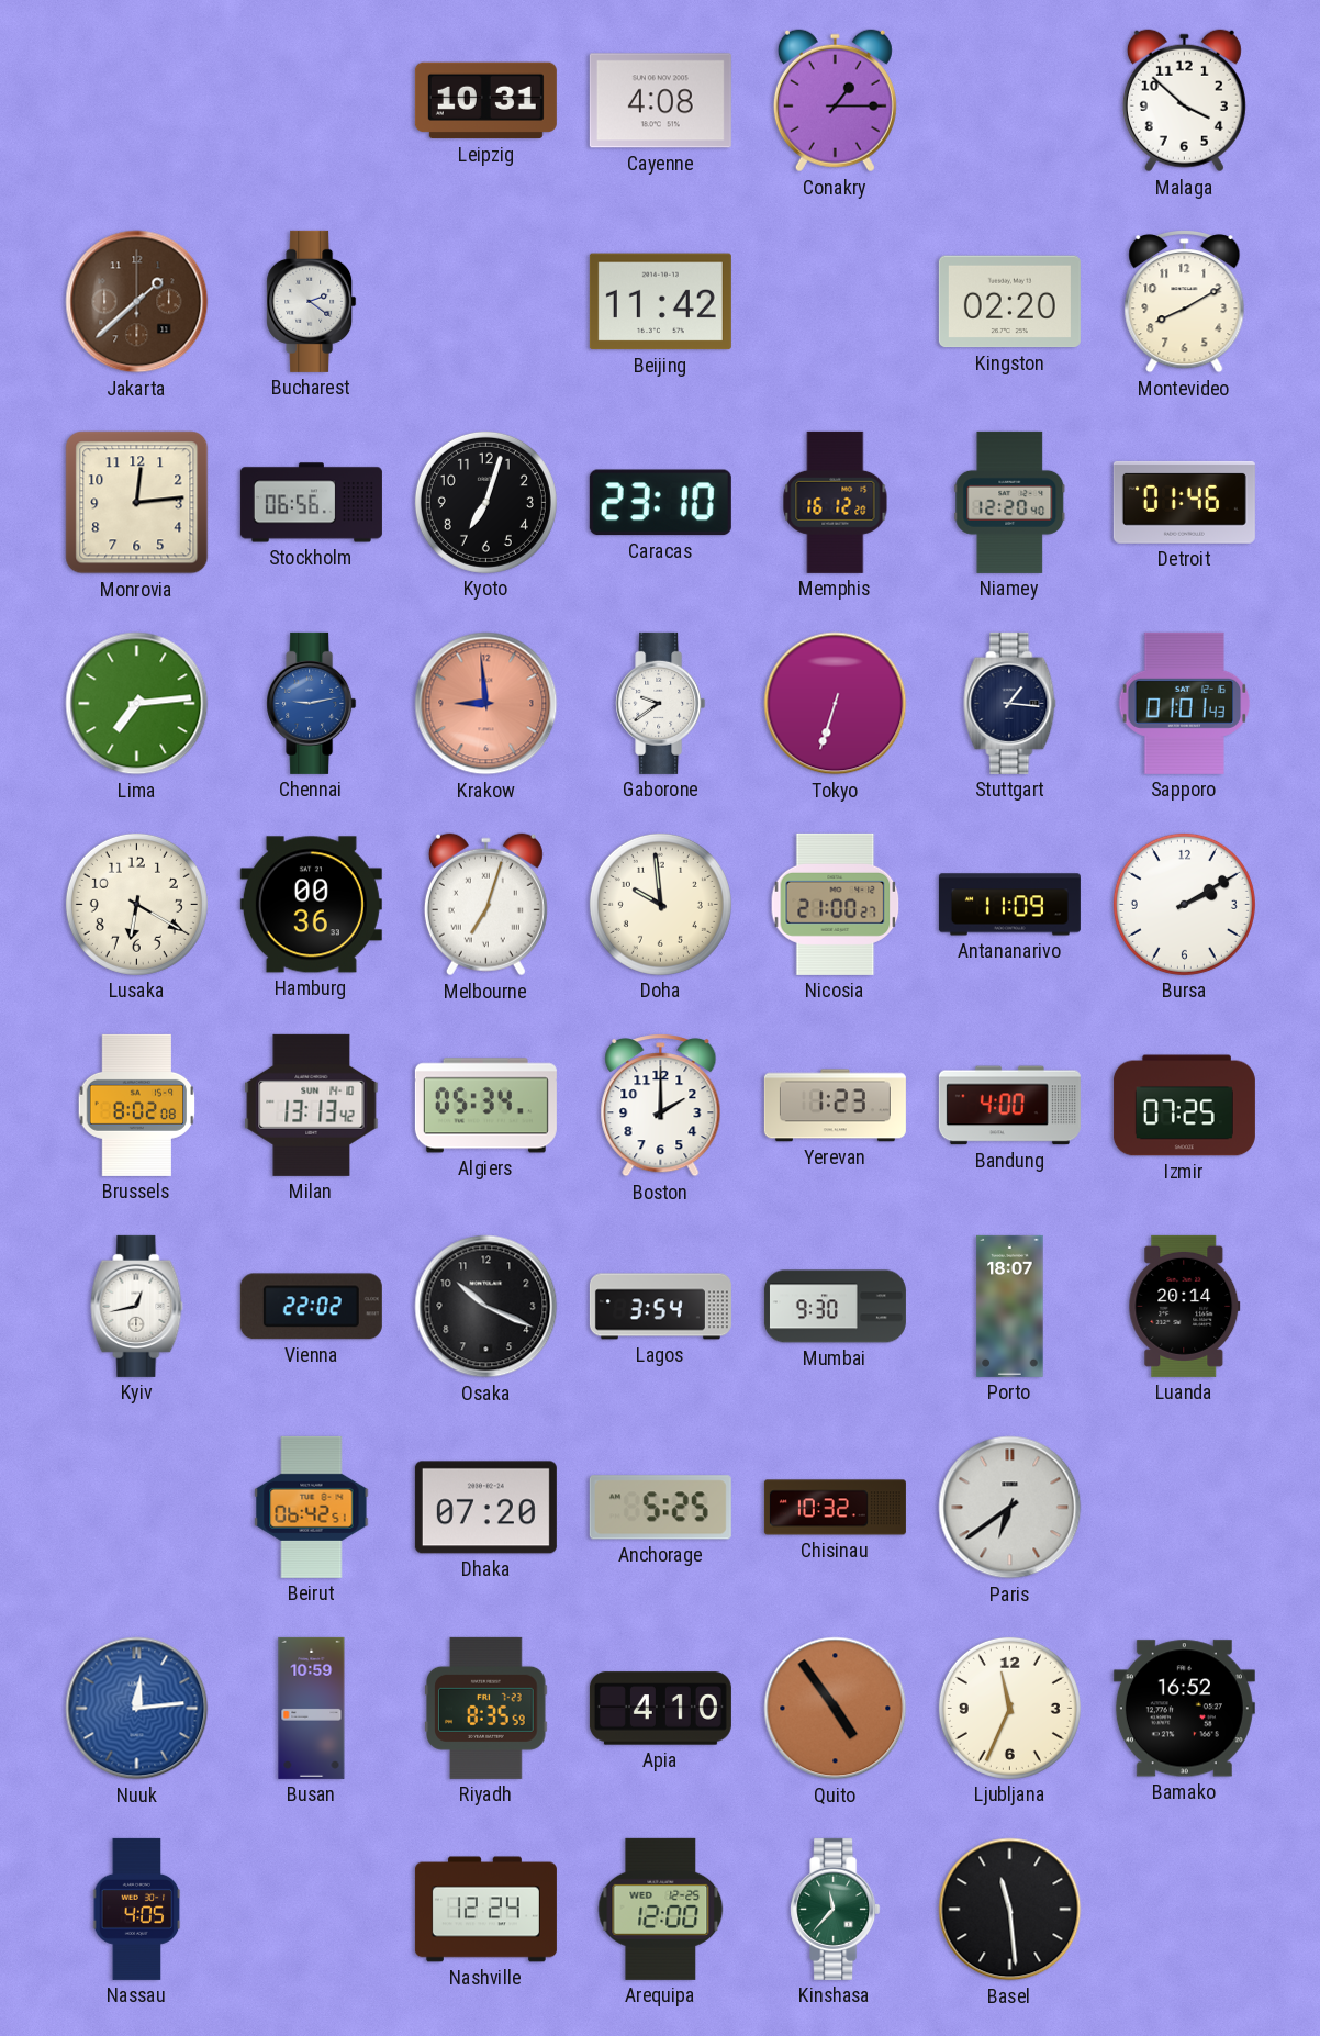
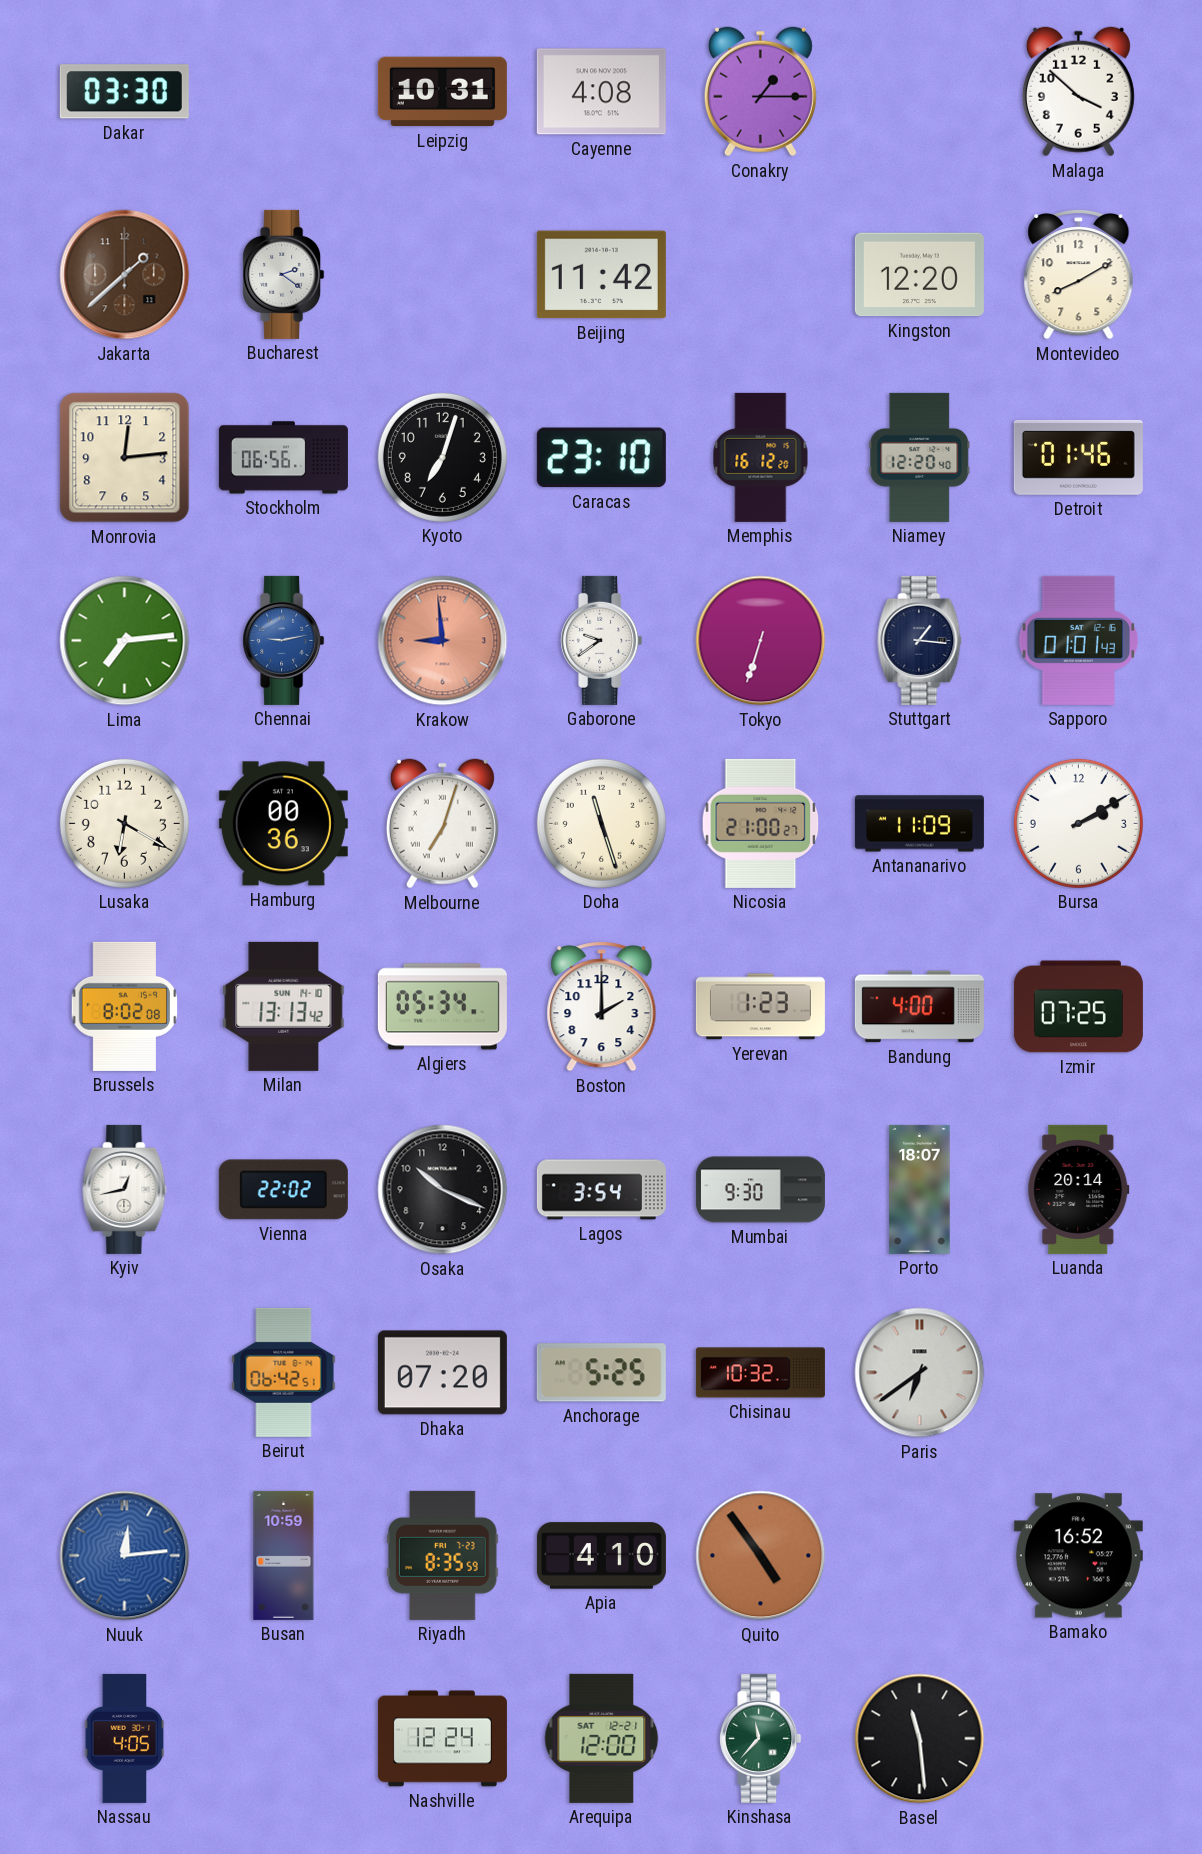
Dakar: none -> 03:30
Kingston: 02:20 -> 12:20
Doha: 9:59 -> 11:27
Ljubljana: 11:34 -> none
Arequipa date: WED 12-25 -> SAT 12-21
